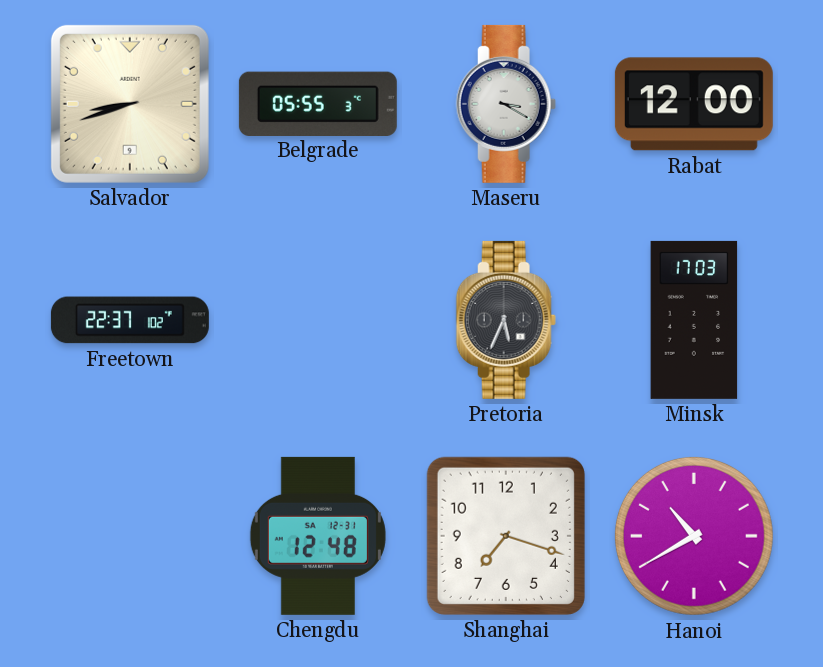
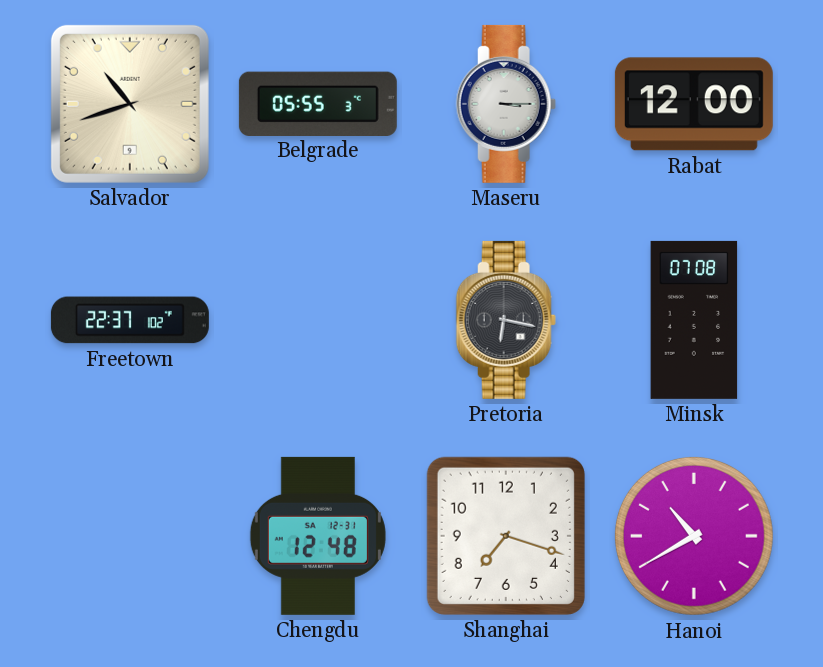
Salvador: 8:42 -> 10:42
Maseru: 3:20 -> 3:15
Pretoria: 5:34 -> 6:17
Minsk: 17:03 -> 07:08
